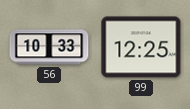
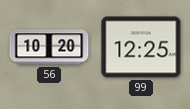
56: 10:33 -> 10:20
